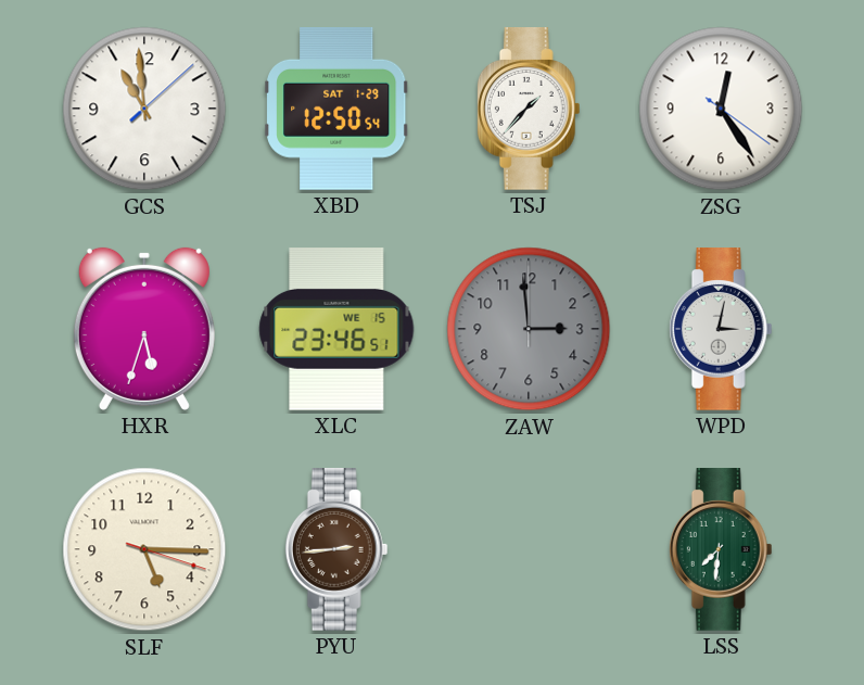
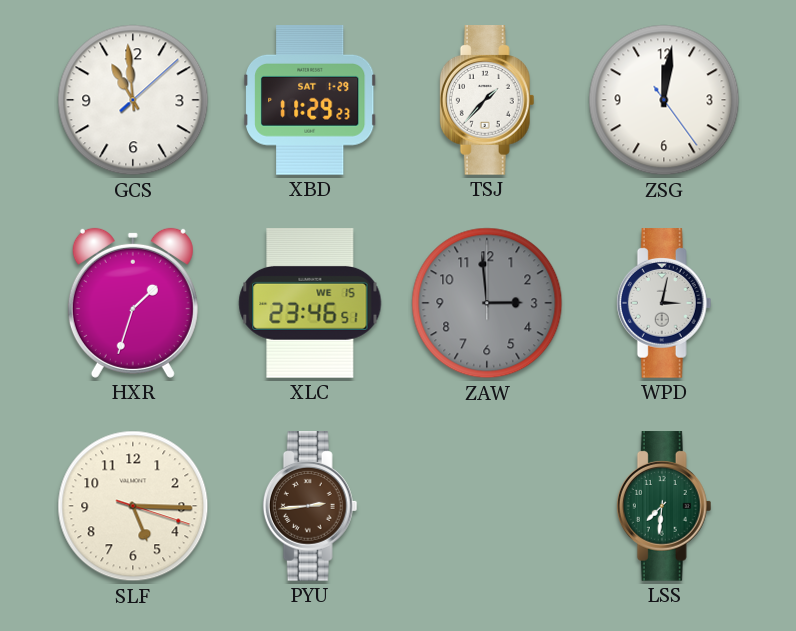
XBD: 12:50 -> 11:29
ZSG: 12:24 -> 12:01
HXR: 5:33 -> 1:33
